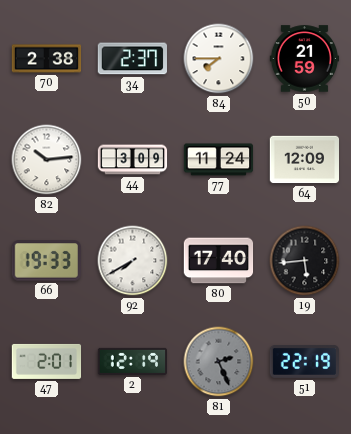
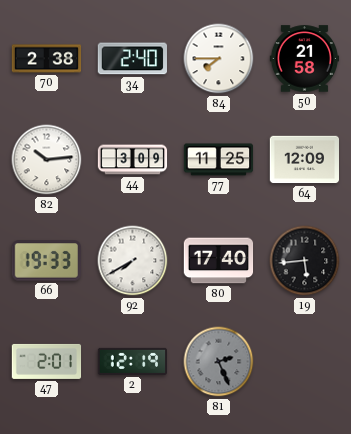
34: 2:37 -> 2:40
50: 21:59 -> 21:58
77: 11:24 -> 11:25
51: 22:19 -> none
